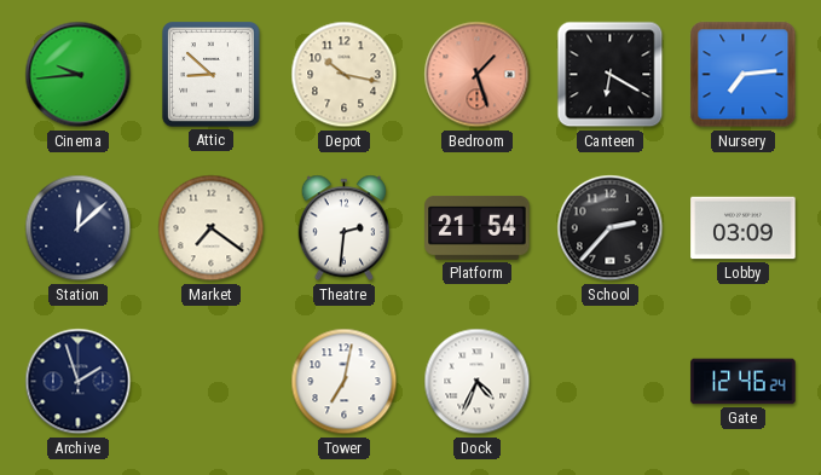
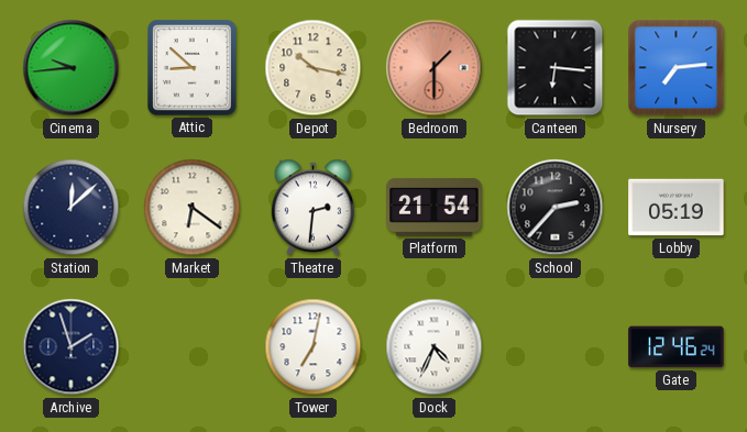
Bedroom: 1:27 -> 1:30
Canteen: 6:20 -> 6:16
Market: 7:21 -> 6:21
Lobby: 03:09 -> 05:19
